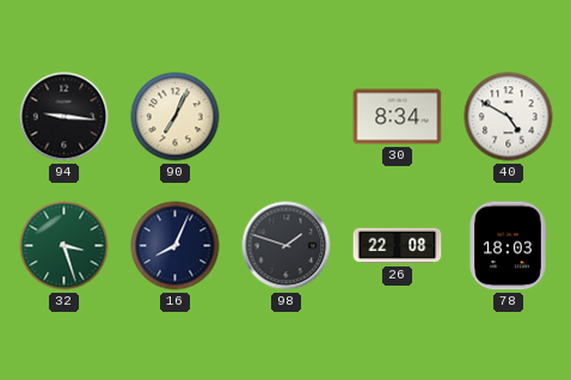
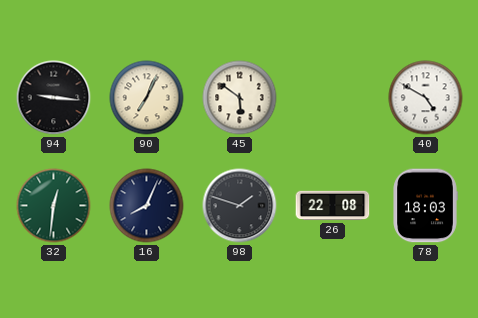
45: none -> 5:51
30: 8:34 -> none
32: 3:27 -> 12:31
